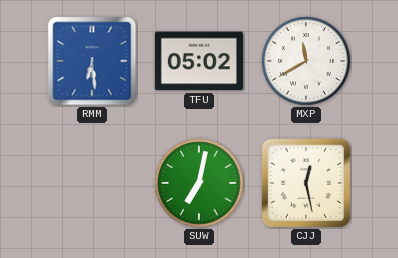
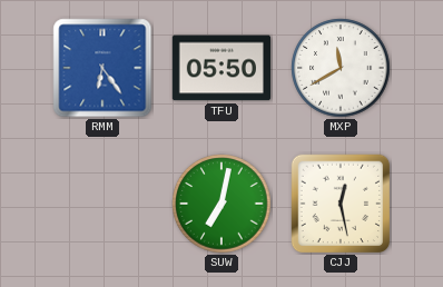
RMM: 6:29 -> 6:24
TFU: 05:02 -> 05:50
